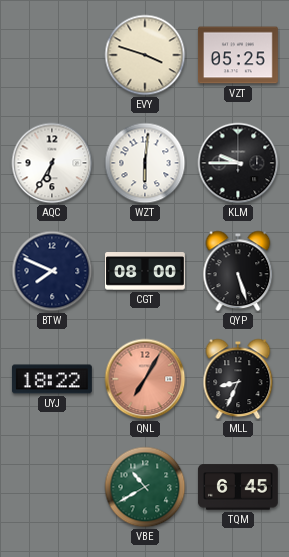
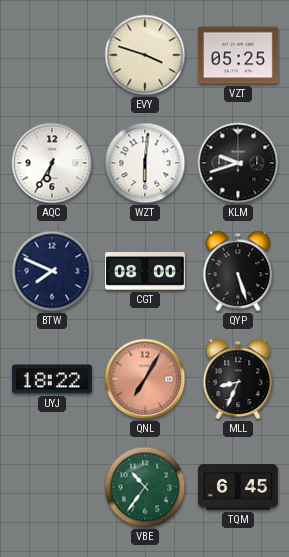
KLM: 9:45 -> 9:42
VBE: 10:40 -> 10:36
